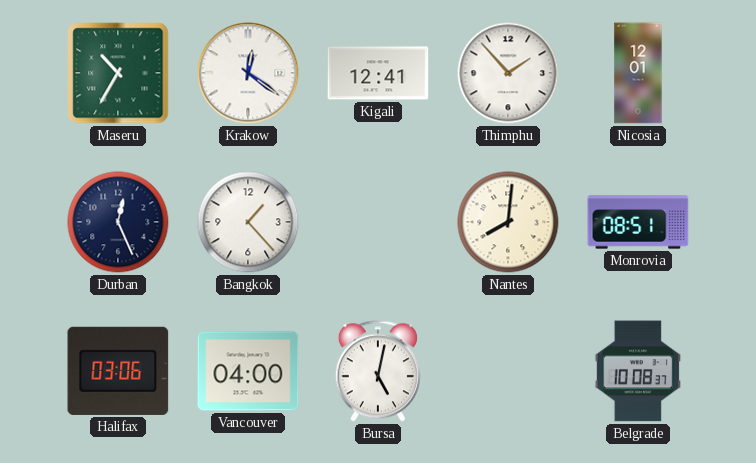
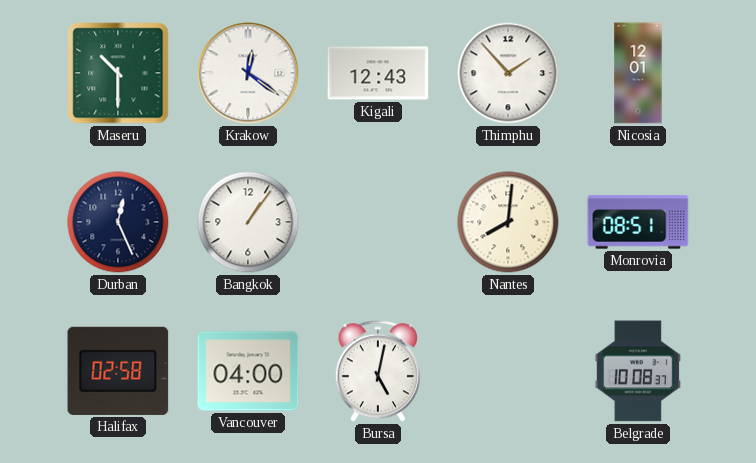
Maseru: 10:35 -> 10:30
Kigali: 12:41 -> 12:43
Bangkok: 1:23 -> 1:06
Halifax: 03:06 -> 02:58
